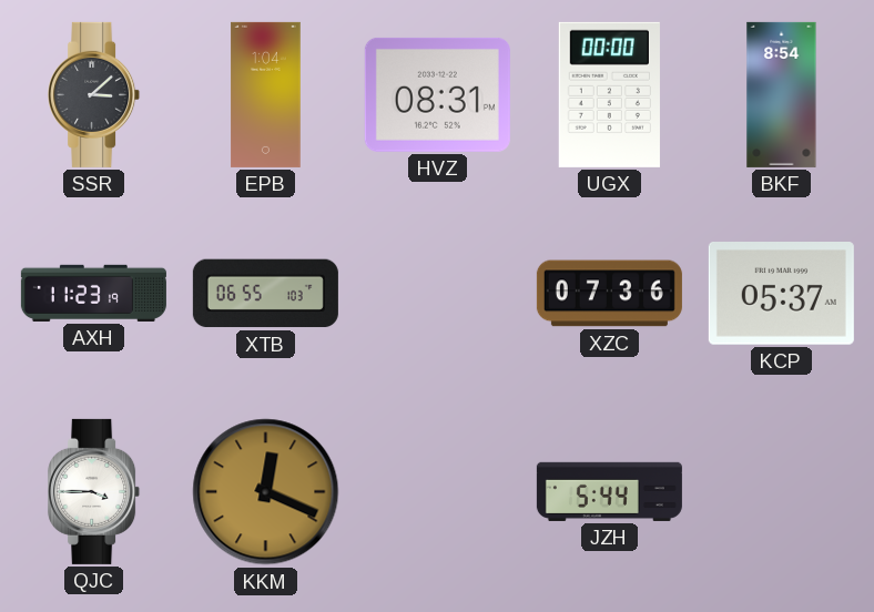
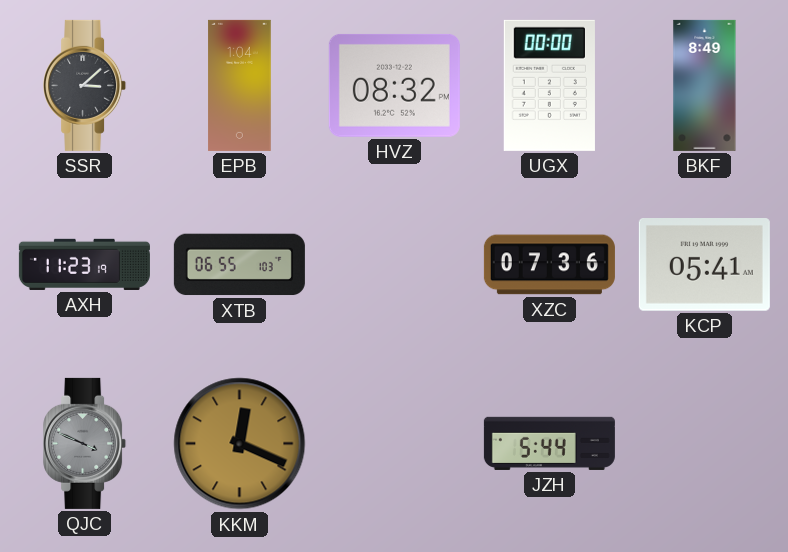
HVZ: 08:31 -> 08:32
BKF: 8:54 -> 8:49
KCP: 05:37 -> 05:41
QJC: 3:45 -> 3:49
QJC dial: white -> grey
